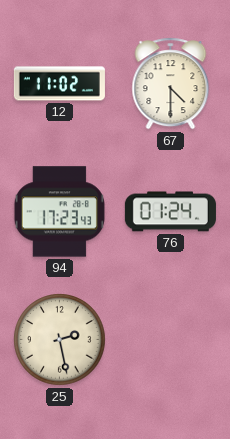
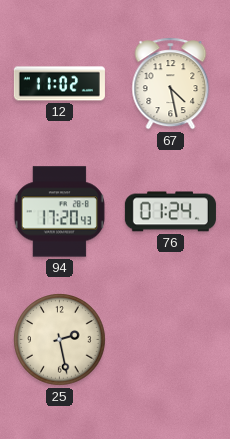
67: 4:30 -> 4:28
94: 17:23 -> 17:20
